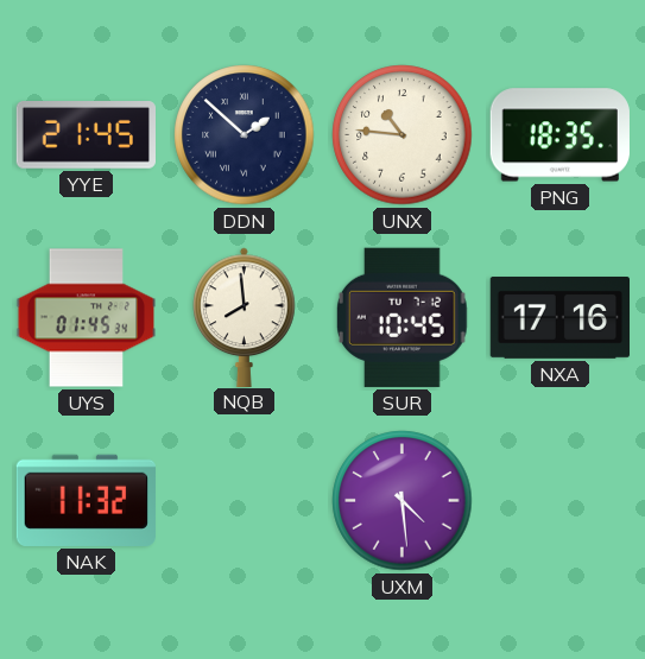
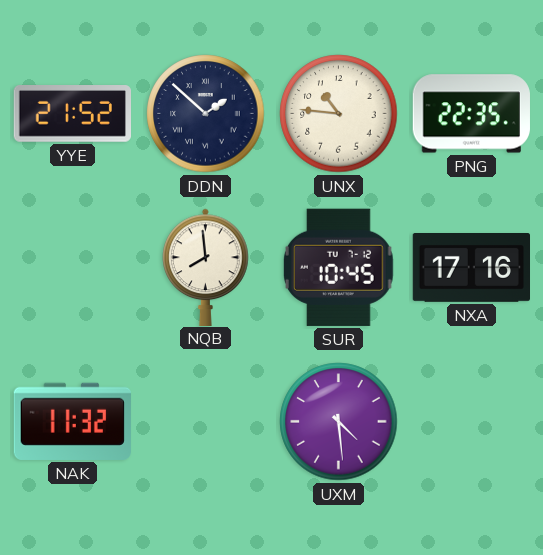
YYE: 21:45 -> 21:52
PNG: 18:35 -> 22:35
UYS: 01:45 -> none
